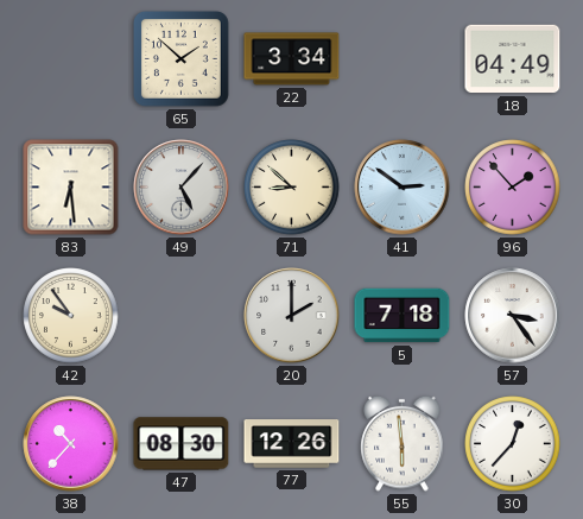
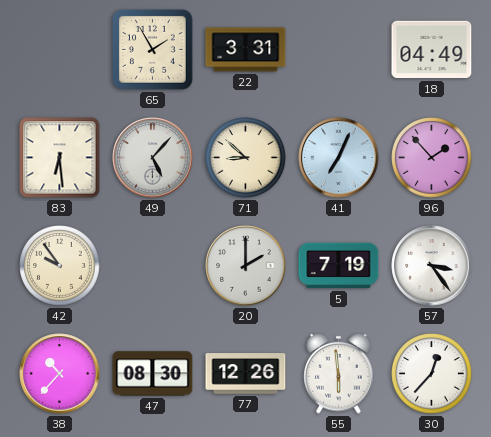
65: 1:52 -> 1:55
22: 3:34 -> 3:31
41: 2:51 -> 7:04
5: 7:18 -> 7:19
